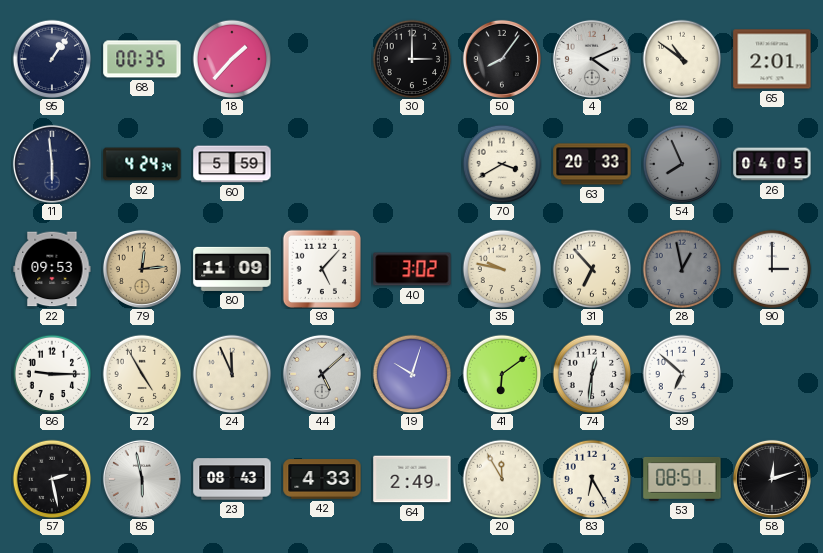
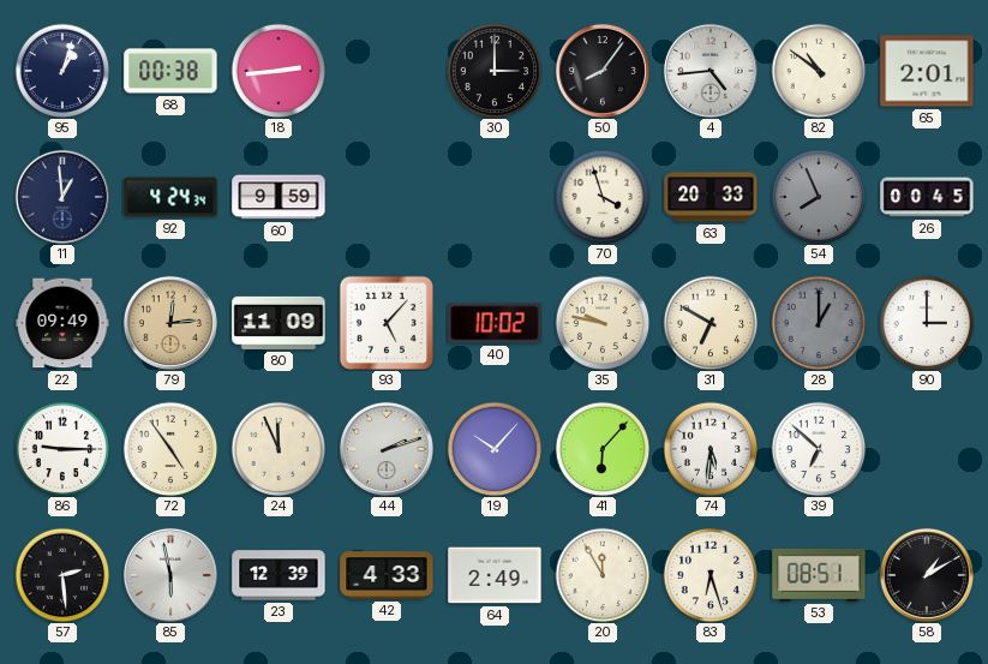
95: 1:06 -> 1:03
68: 00:35 -> 00:38
18: 1:37 -> 2:44
4: 4:11 -> 4:44
11: 5:59 -> 12:59
60: 5:59 -> 9:59
70: 3:40 -> 3:57
26: 04:05 -> 00:45
22: 09:53 -> 09:49
40: 3:02 -> 10:02
31: 6:53 -> 6:50
28: 12:58 -> 1:00
72: 4:55 -> 4:54
44: 5:08 -> 2:12
19: 10:03 -> 10:07
41: 6:09 -> 6:07
74: 12:31 -> 5:31
57: 2:28 -> 2:29
23: 08:43 -> 12:39
83: 6:25 -> 6:27
58: 12:12 -> 1:10
